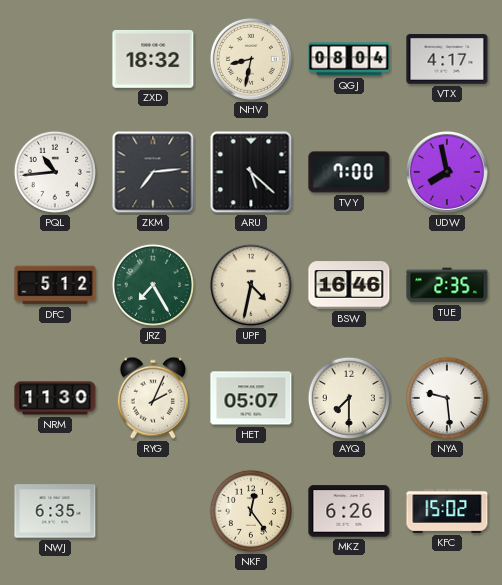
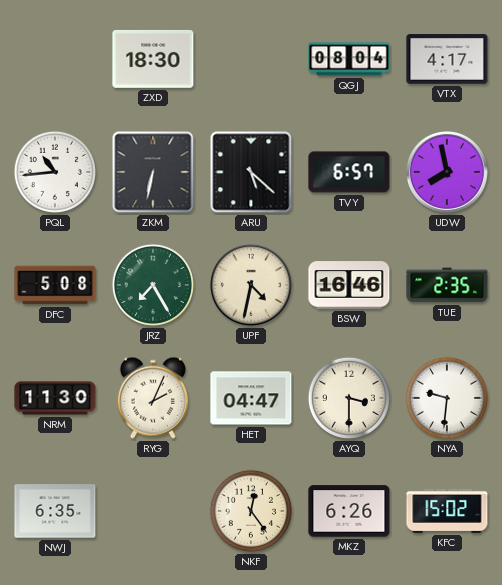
ZXD: 18:32 -> 18:30
NHV: 8:32 -> none
ZKM: 7:14 -> 6:32
TVY: 7:00 -> 6:57
DFC: 5:12 -> 5:08
HET: 05:07 -> 04:47
AYQ: 7:30 -> 3:30
NYA: 9:29 -> 9:31
